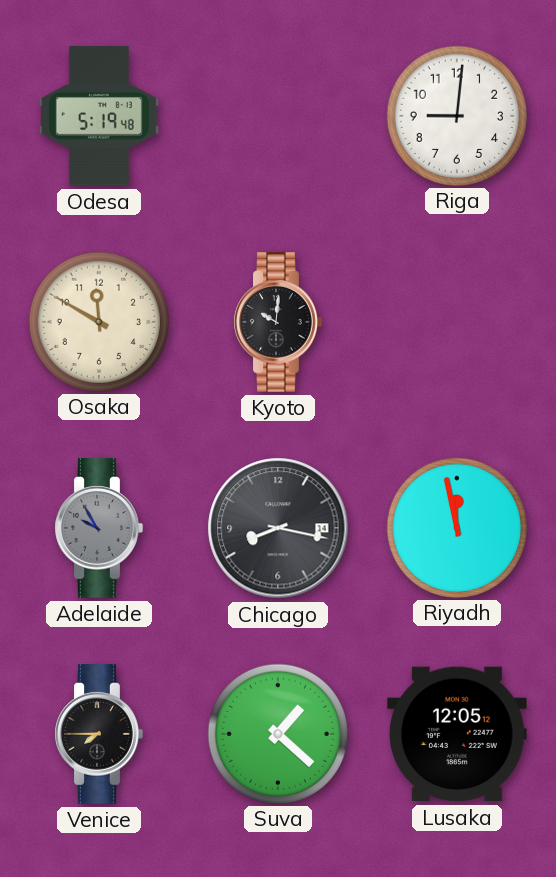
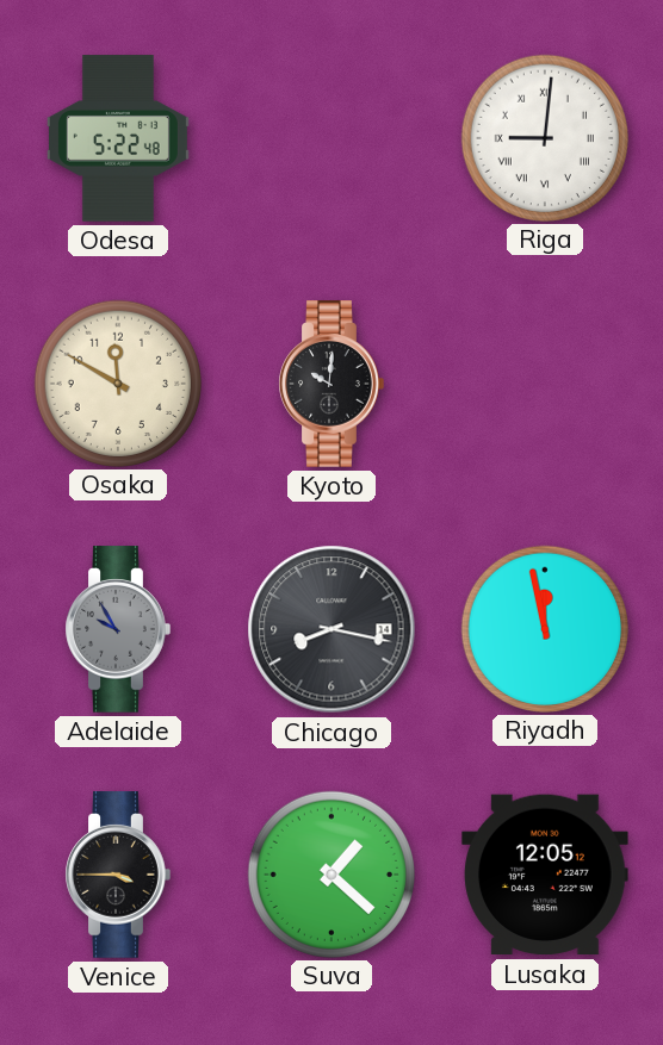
Odesa: 5:19 -> 5:22
Riga numerals: Arabic -> Roman
Venice: 7:45 -> 3:45
